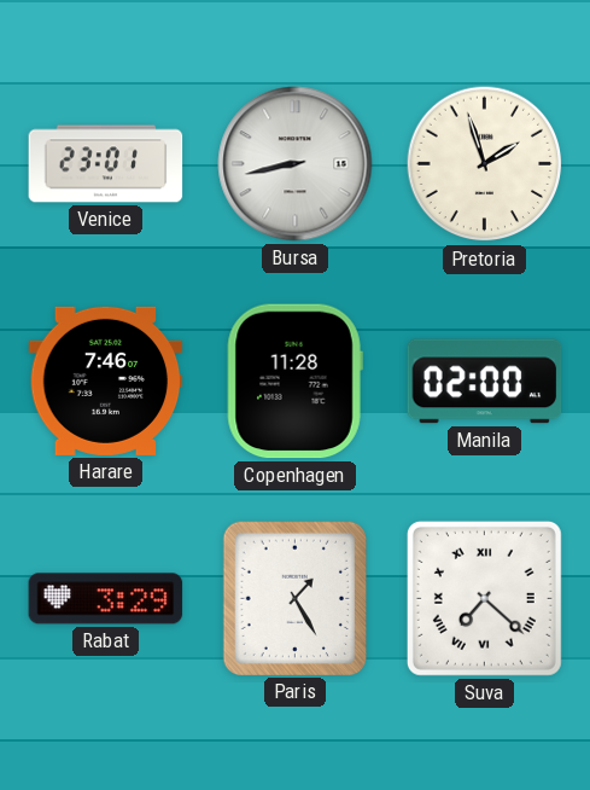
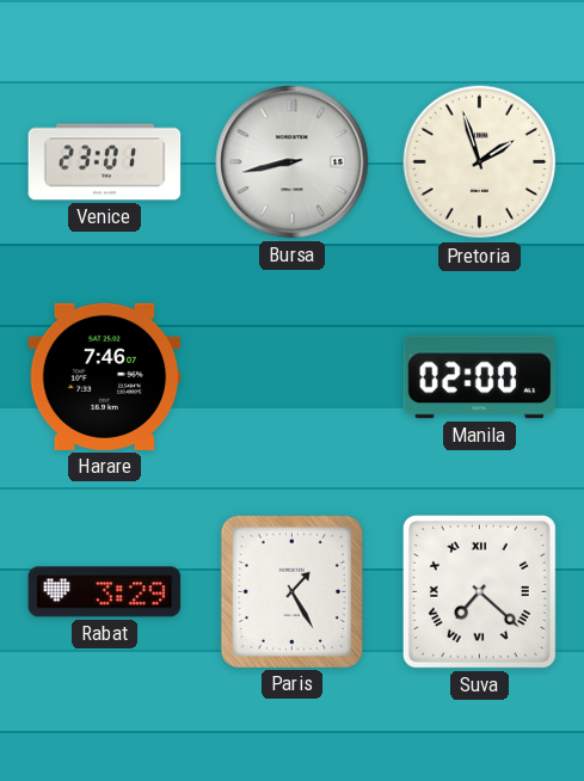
Copenhagen: 11:28 -> none
